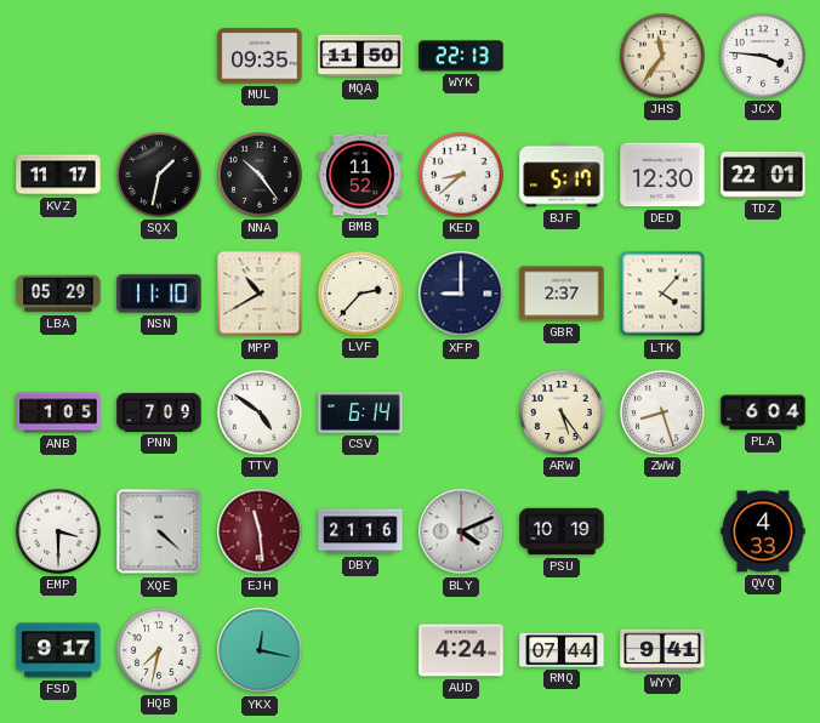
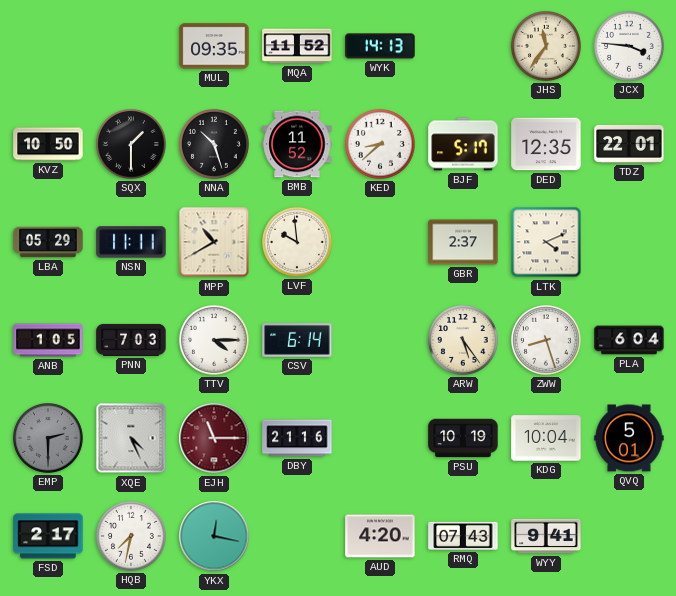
MQA: 11:50 -> 11:52
WYK: 22:13 -> 14:13
KVZ: 11:17 -> 10:50
SQX: 1:32 -> 1:30
NNA: 10:24 -> 10:27
DED: 12:30 -> 12:35
NSN: 11:10 -> 11:11
LVF: 2:37 -> 9:59
XFP: 9:00 -> none
LTK: 4:07 -> 4:11
PNN: 7:09 -> 7:03
TTV: 4:51 -> 4:15
EMP: 3:30 -> 2:30
EMP dial: white -> grey
XQE: 4:22 -> 4:26
EJH: 11:29 -> 11:15
BLY: 4:11 -> none
KDG: none -> 10:04
QVQ: 4:33 -> 5:01
FSD: 9:17 -> 2:17
AUD: 4:24 -> 4:20
RMQ: 07:44 -> 07:43
